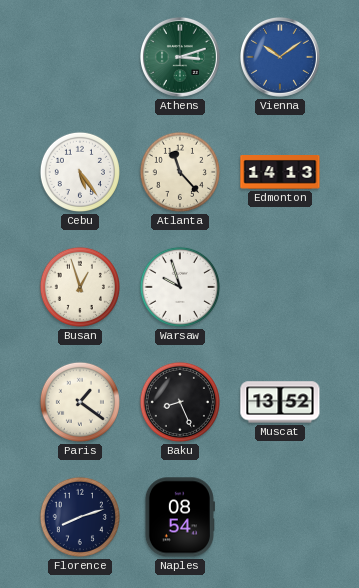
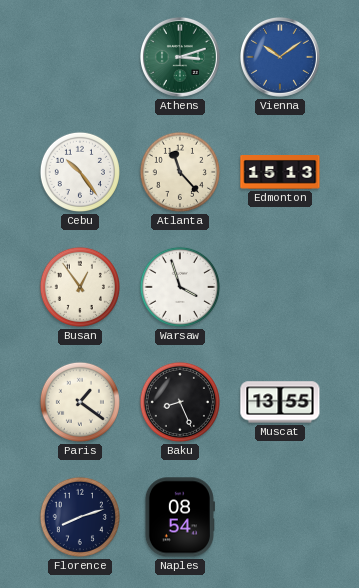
Cebu: 5:24 -> 10:24
Edmonton: 14:13 -> 15:13
Busan: 12:57 -> 12:54
Warsaw: 9:57 -> 3:57
Muscat: 13:52 -> 13:55
